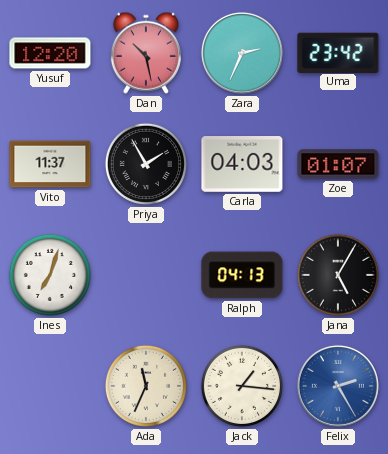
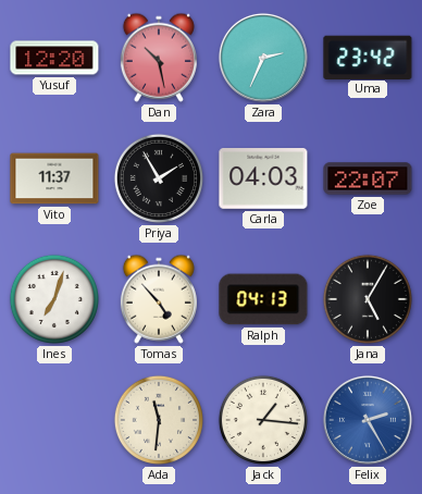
Zoe: 01:07 -> 22:07
Tomas: none -> 4:53
Ada: 11:34 -> 11:31
